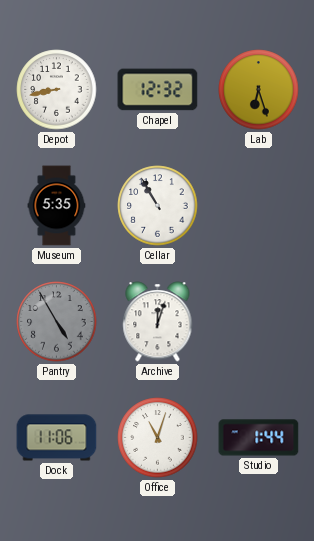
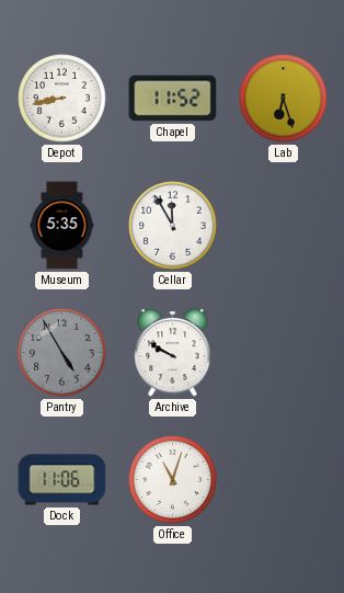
Chapel: 12:32 -> 11:52
Cellar: 10:55 -> 11:55
Archive: 12:03 -> 9:50
Studio: 1:44 -> none
